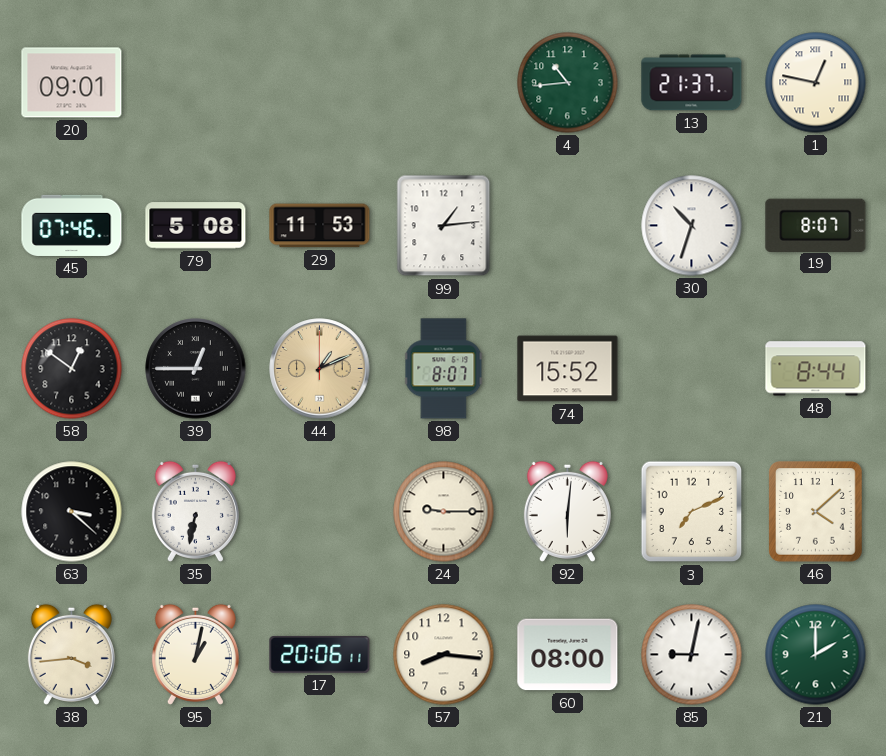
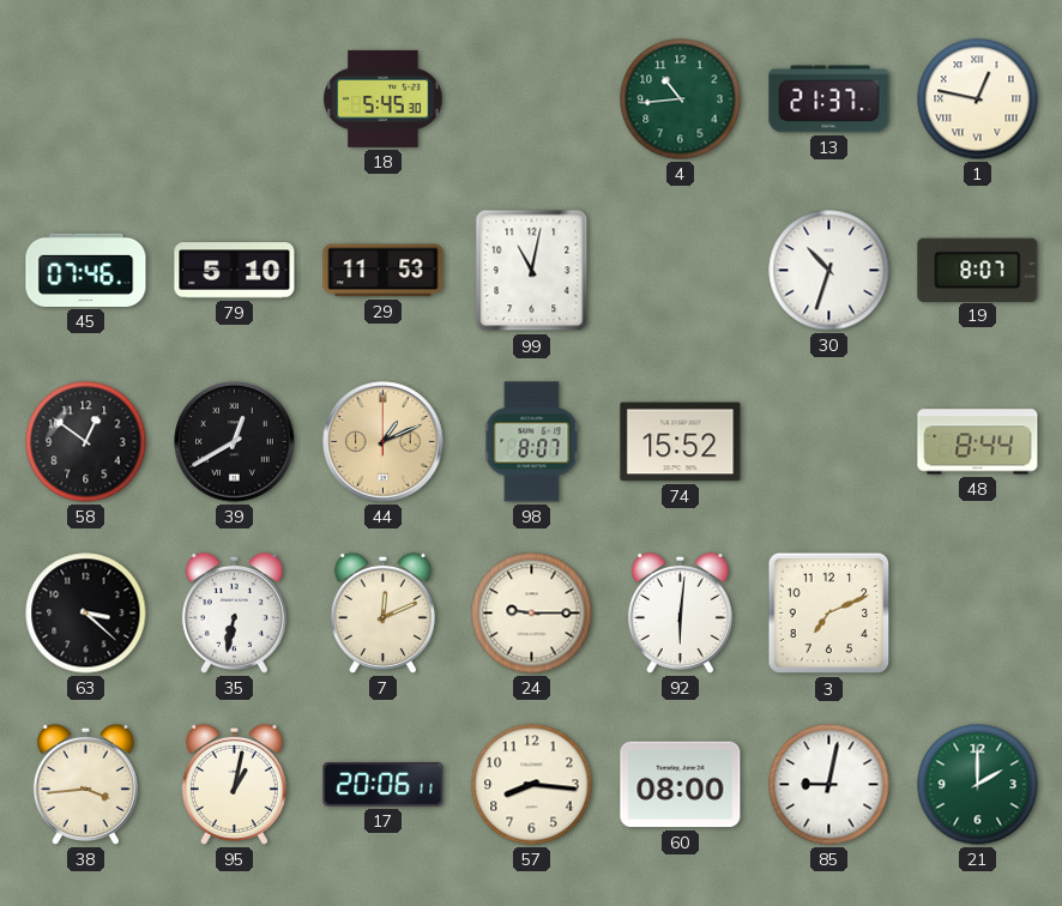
20: 09:01 -> none
18: none -> 5:45
79: 5:08 -> 5:10
99: 1:14 -> 11:02
39: 12:45 -> 12:40
7: none -> 12:11
46: 4:08 -> none
